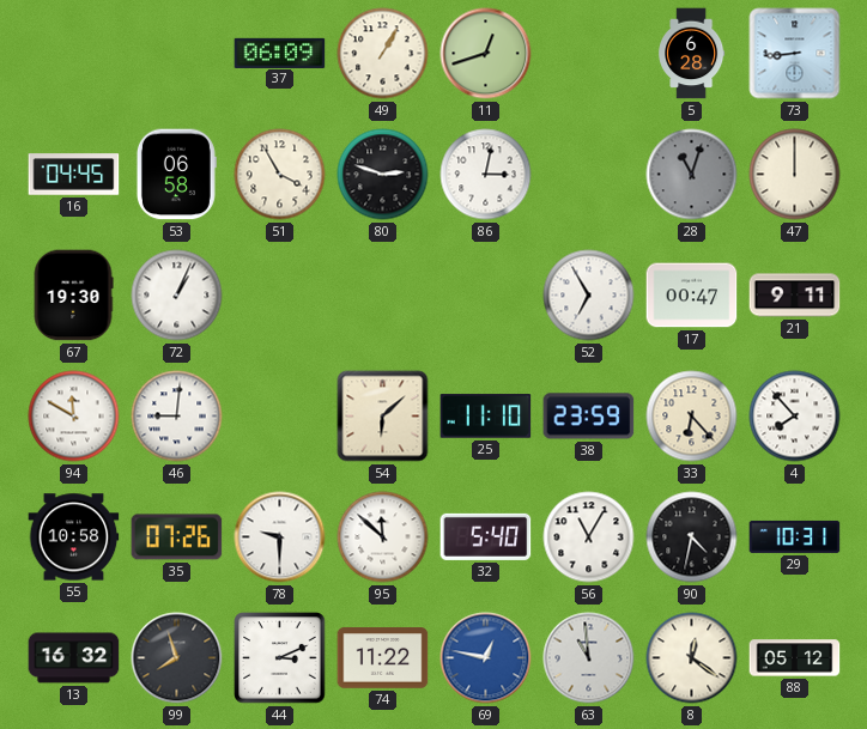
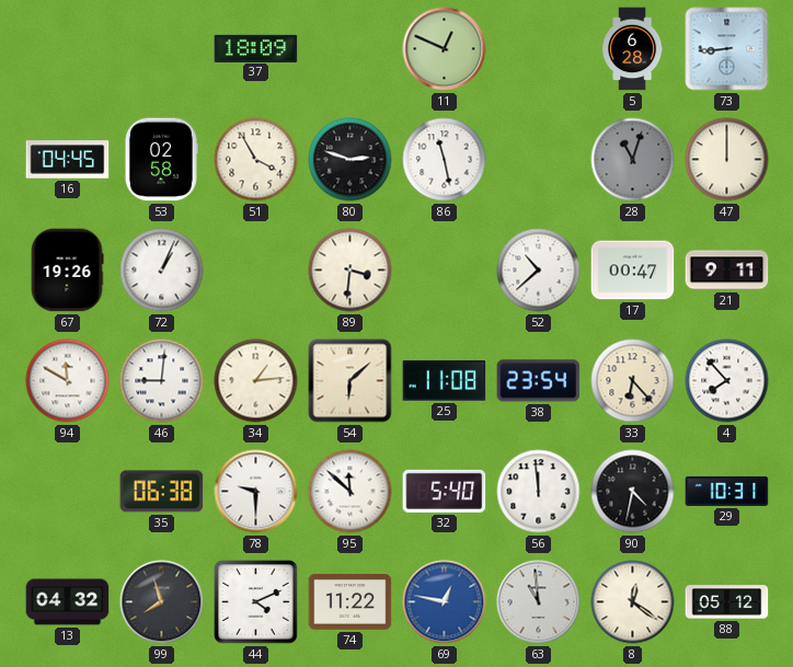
37: 06:09 -> 18:09
49: 1:05 -> none
11: 12:42 -> 12:49
53: 06:58 -> 02:58
86: 3:02 -> 11:28
67: 19:30 -> 19:26
89: none -> 3:31
52: 6:55 -> 10:38
34: none -> 1:14
25: 11:10 -> 11:08
38: 23:59 -> 23:54
55: 10:58 -> none
35: 07:26 -> 06:38
56: 11:05 -> 11:59
13: 16:32 -> 04:32
44: 3:11 -> 4:11
